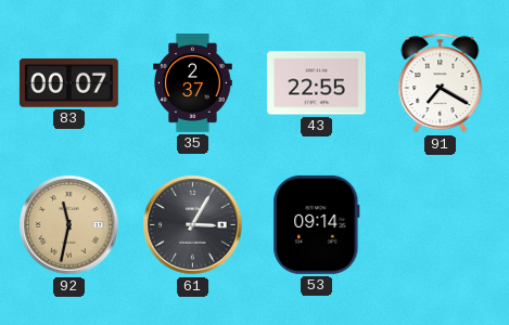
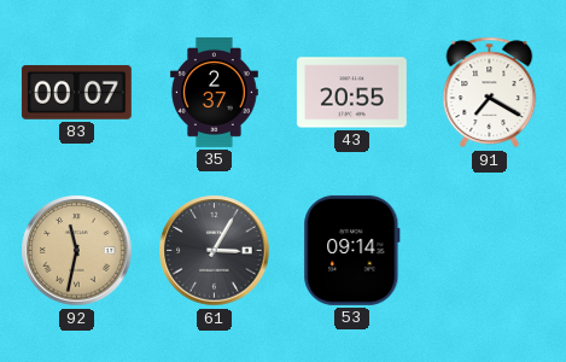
43: 22:55 -> 20:55
